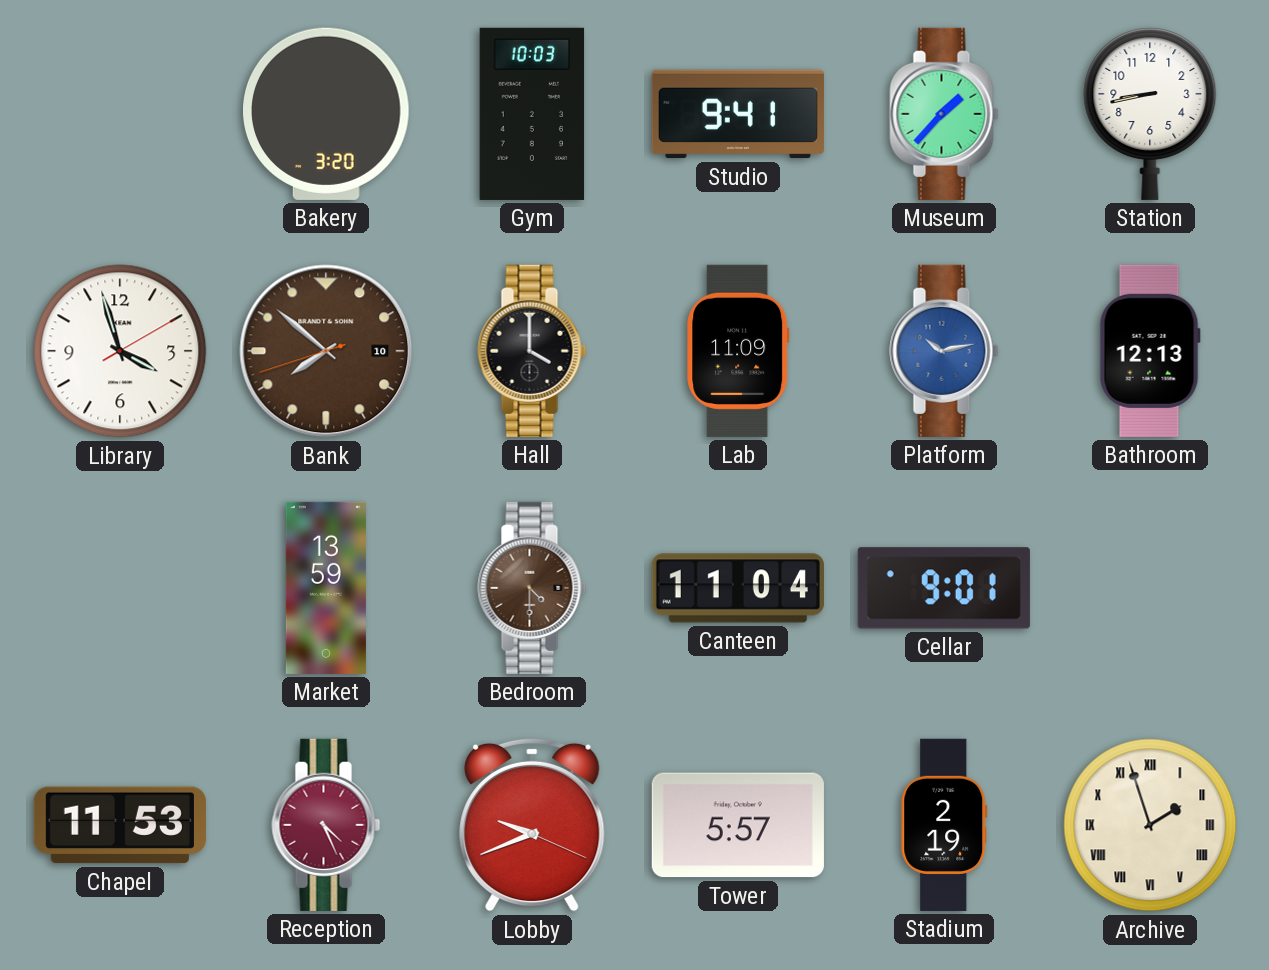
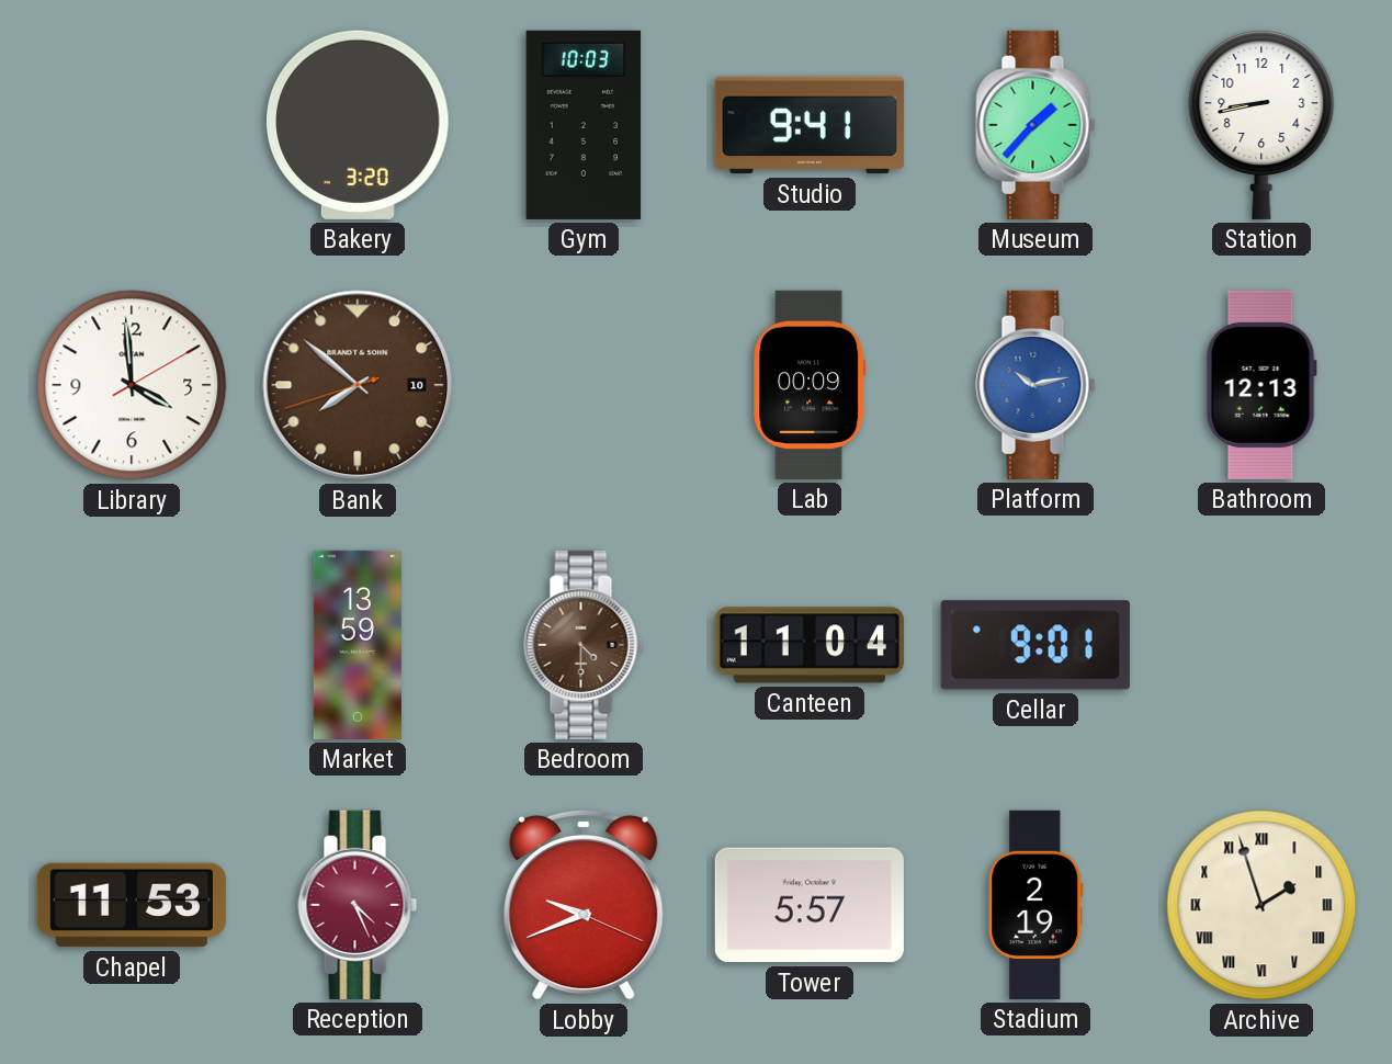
Library: 3:57 -> 3:59
Hall: 4:00 -> none
Lab: 11:09 -> 00:09
